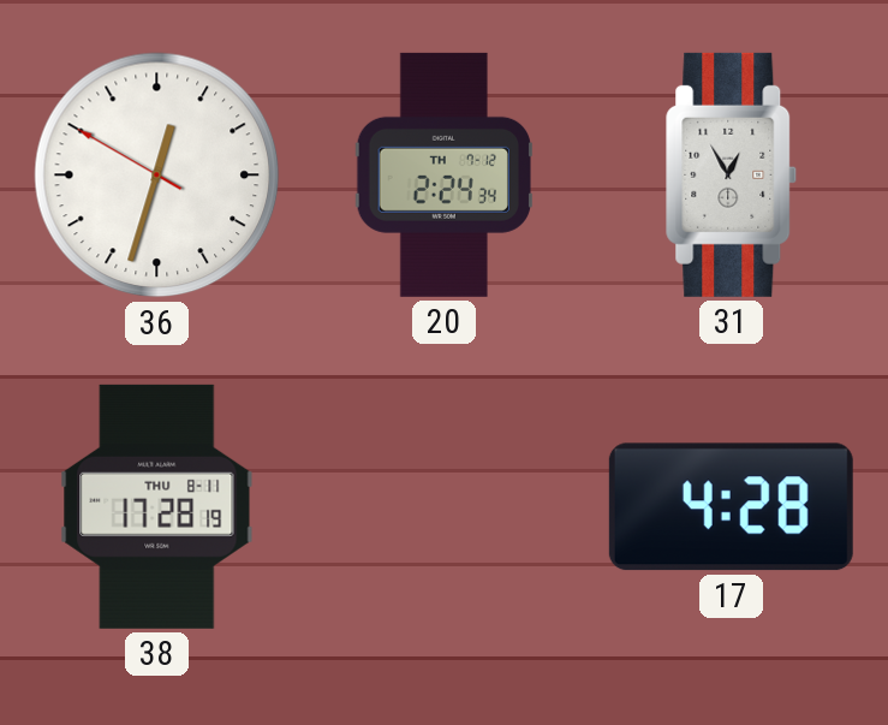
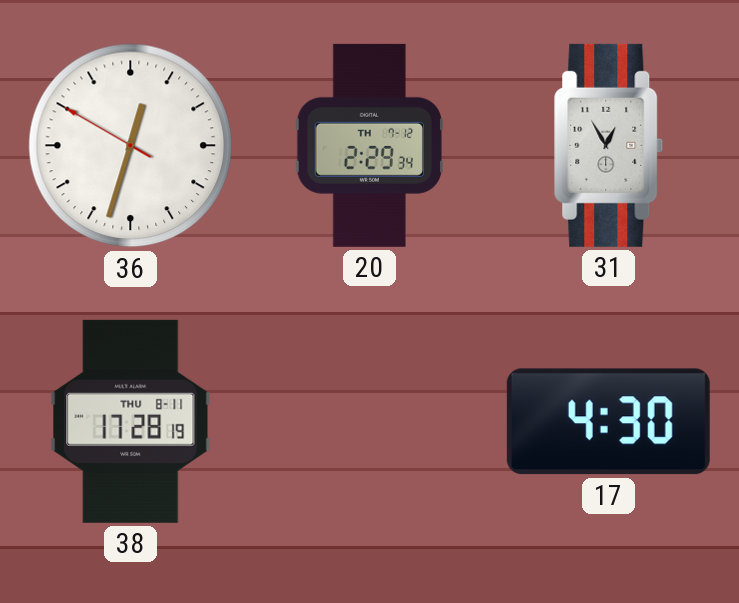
20: 2:24 -> 2:29
17: 4:28 -> 4:30
